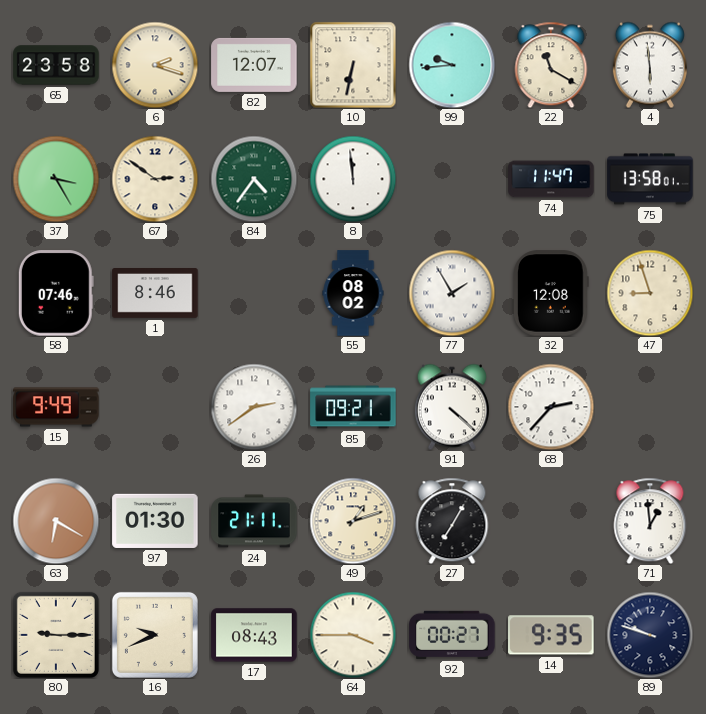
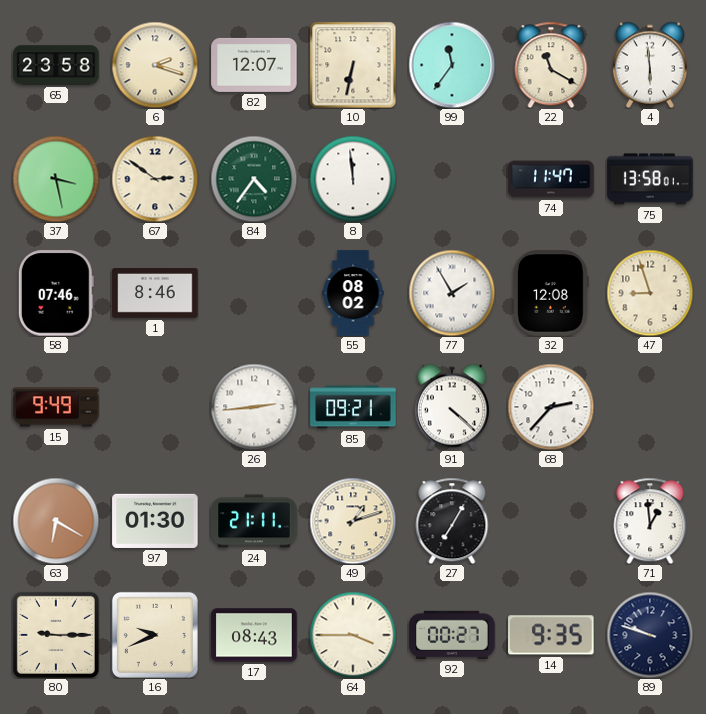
99: 9:44 -> 11:36
37: 3:25 -> 3:28
26: 2:39 -> 2:44
